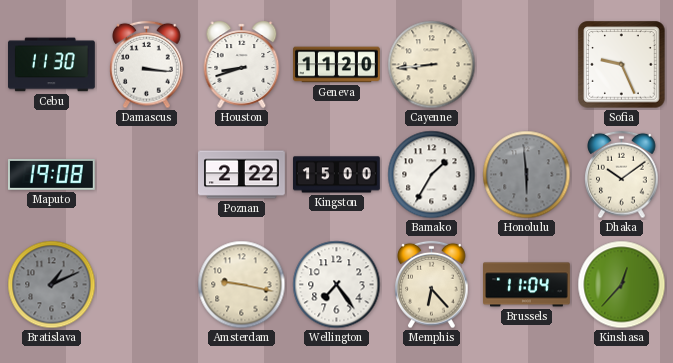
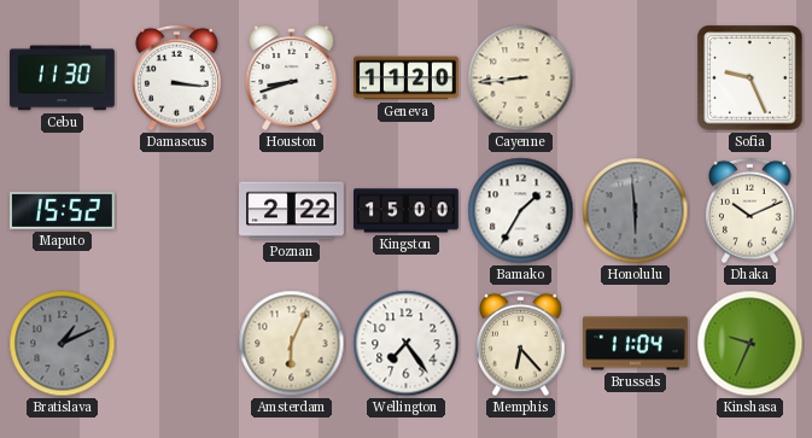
Maputo: 19:08 -> 15:52
Dhaka: 10:09 -> 10:11
Amsterdam: 9:17 -> 6:04
Kinshasa: 12:37 -> 9:34
